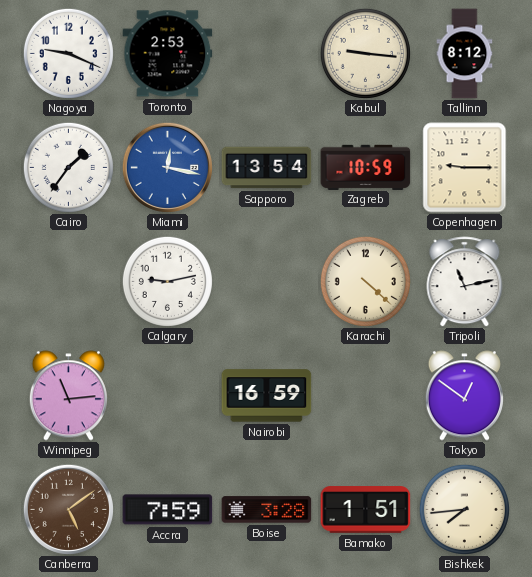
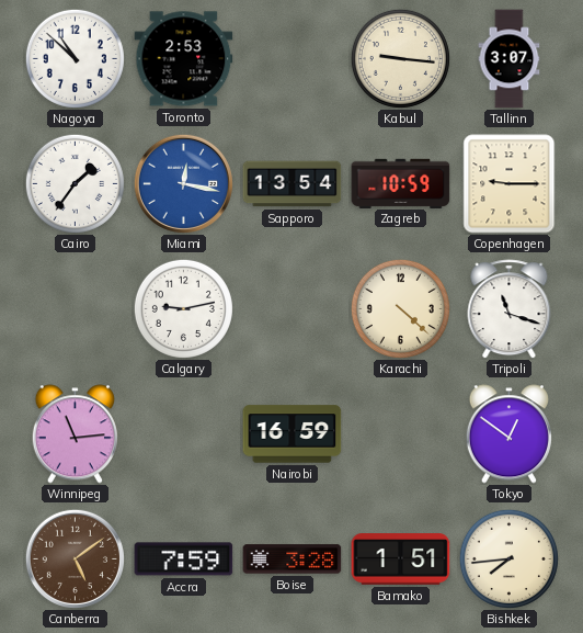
Nagoya: 9:19 -> 10:52
Tallinn: 8:12 -> 3:07
Tripoli: 11:13 -> 11:18
